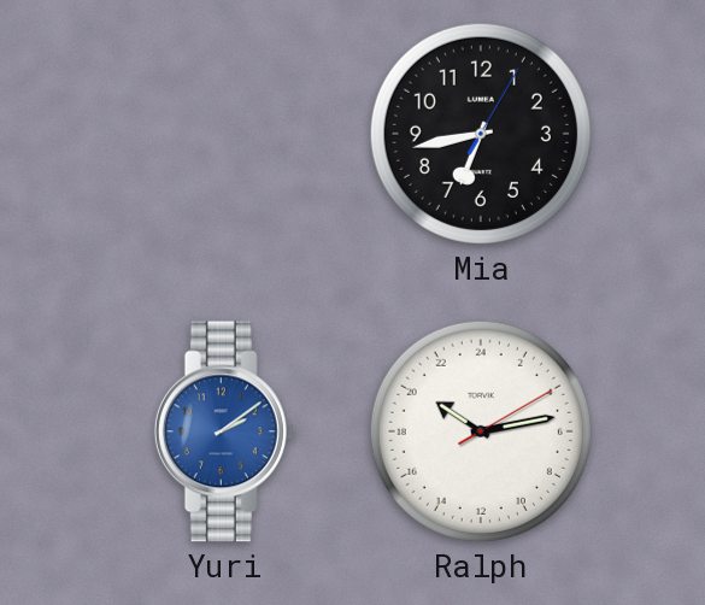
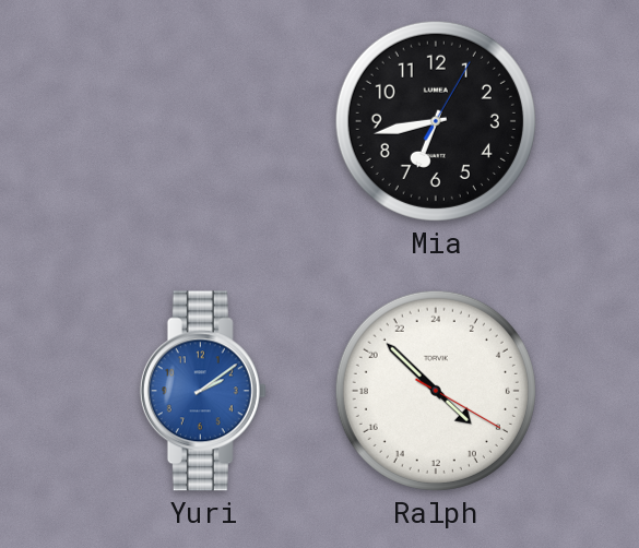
Ralph: 20:13 -> 8:52
